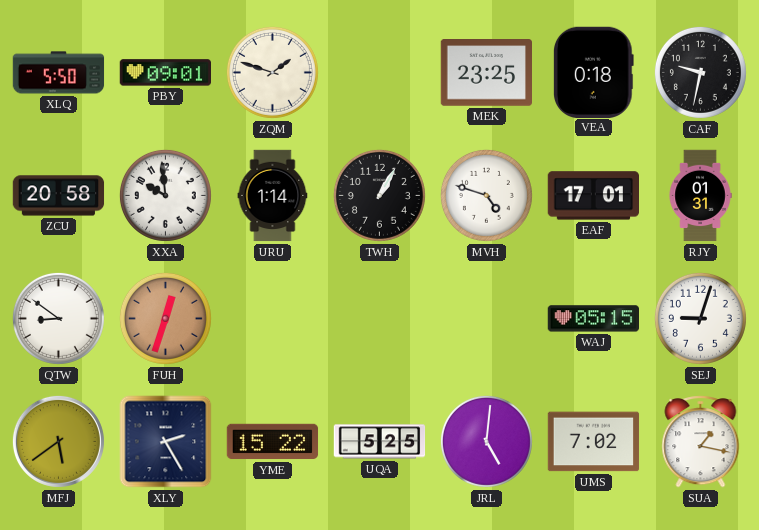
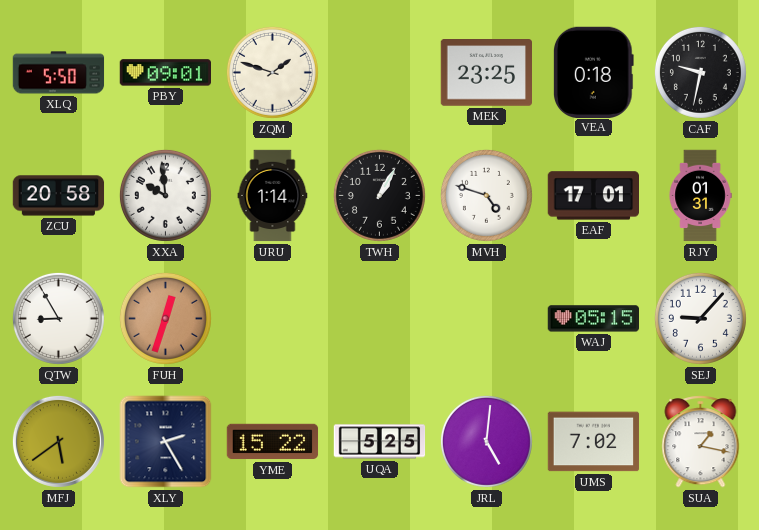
QTW: 8:51 -> 8:55
SEJ: 9:03 -> 9:07
